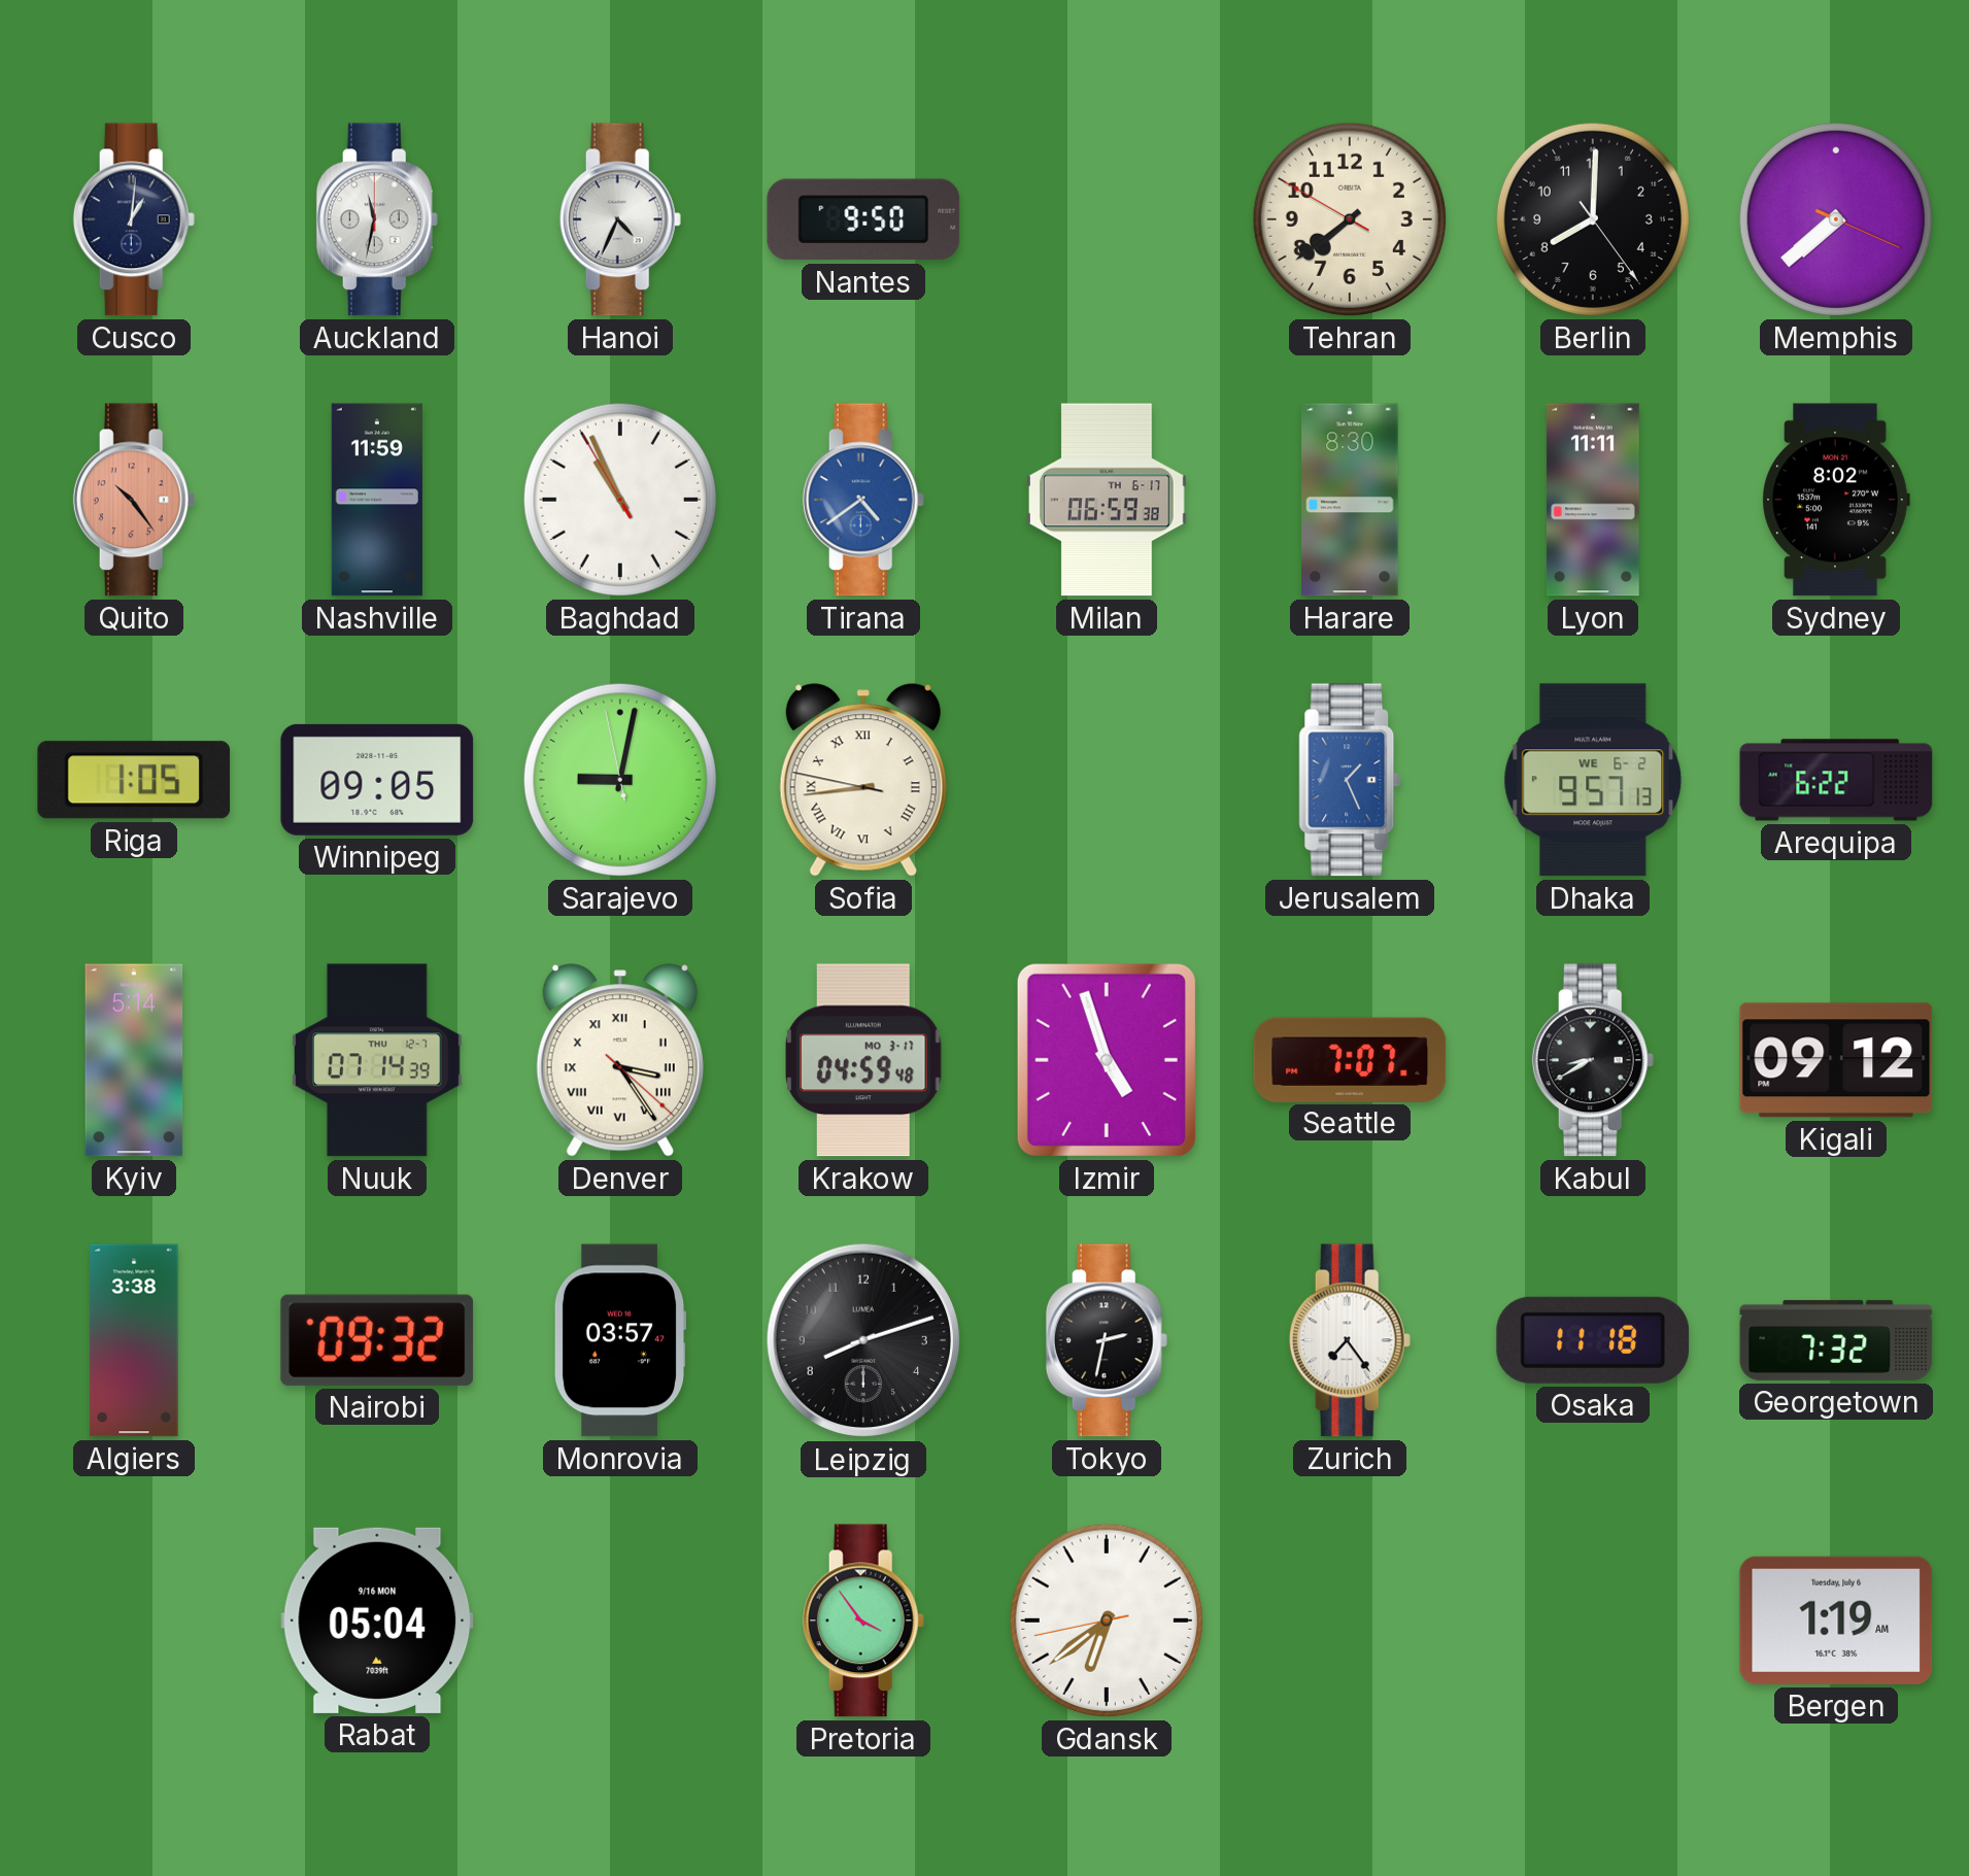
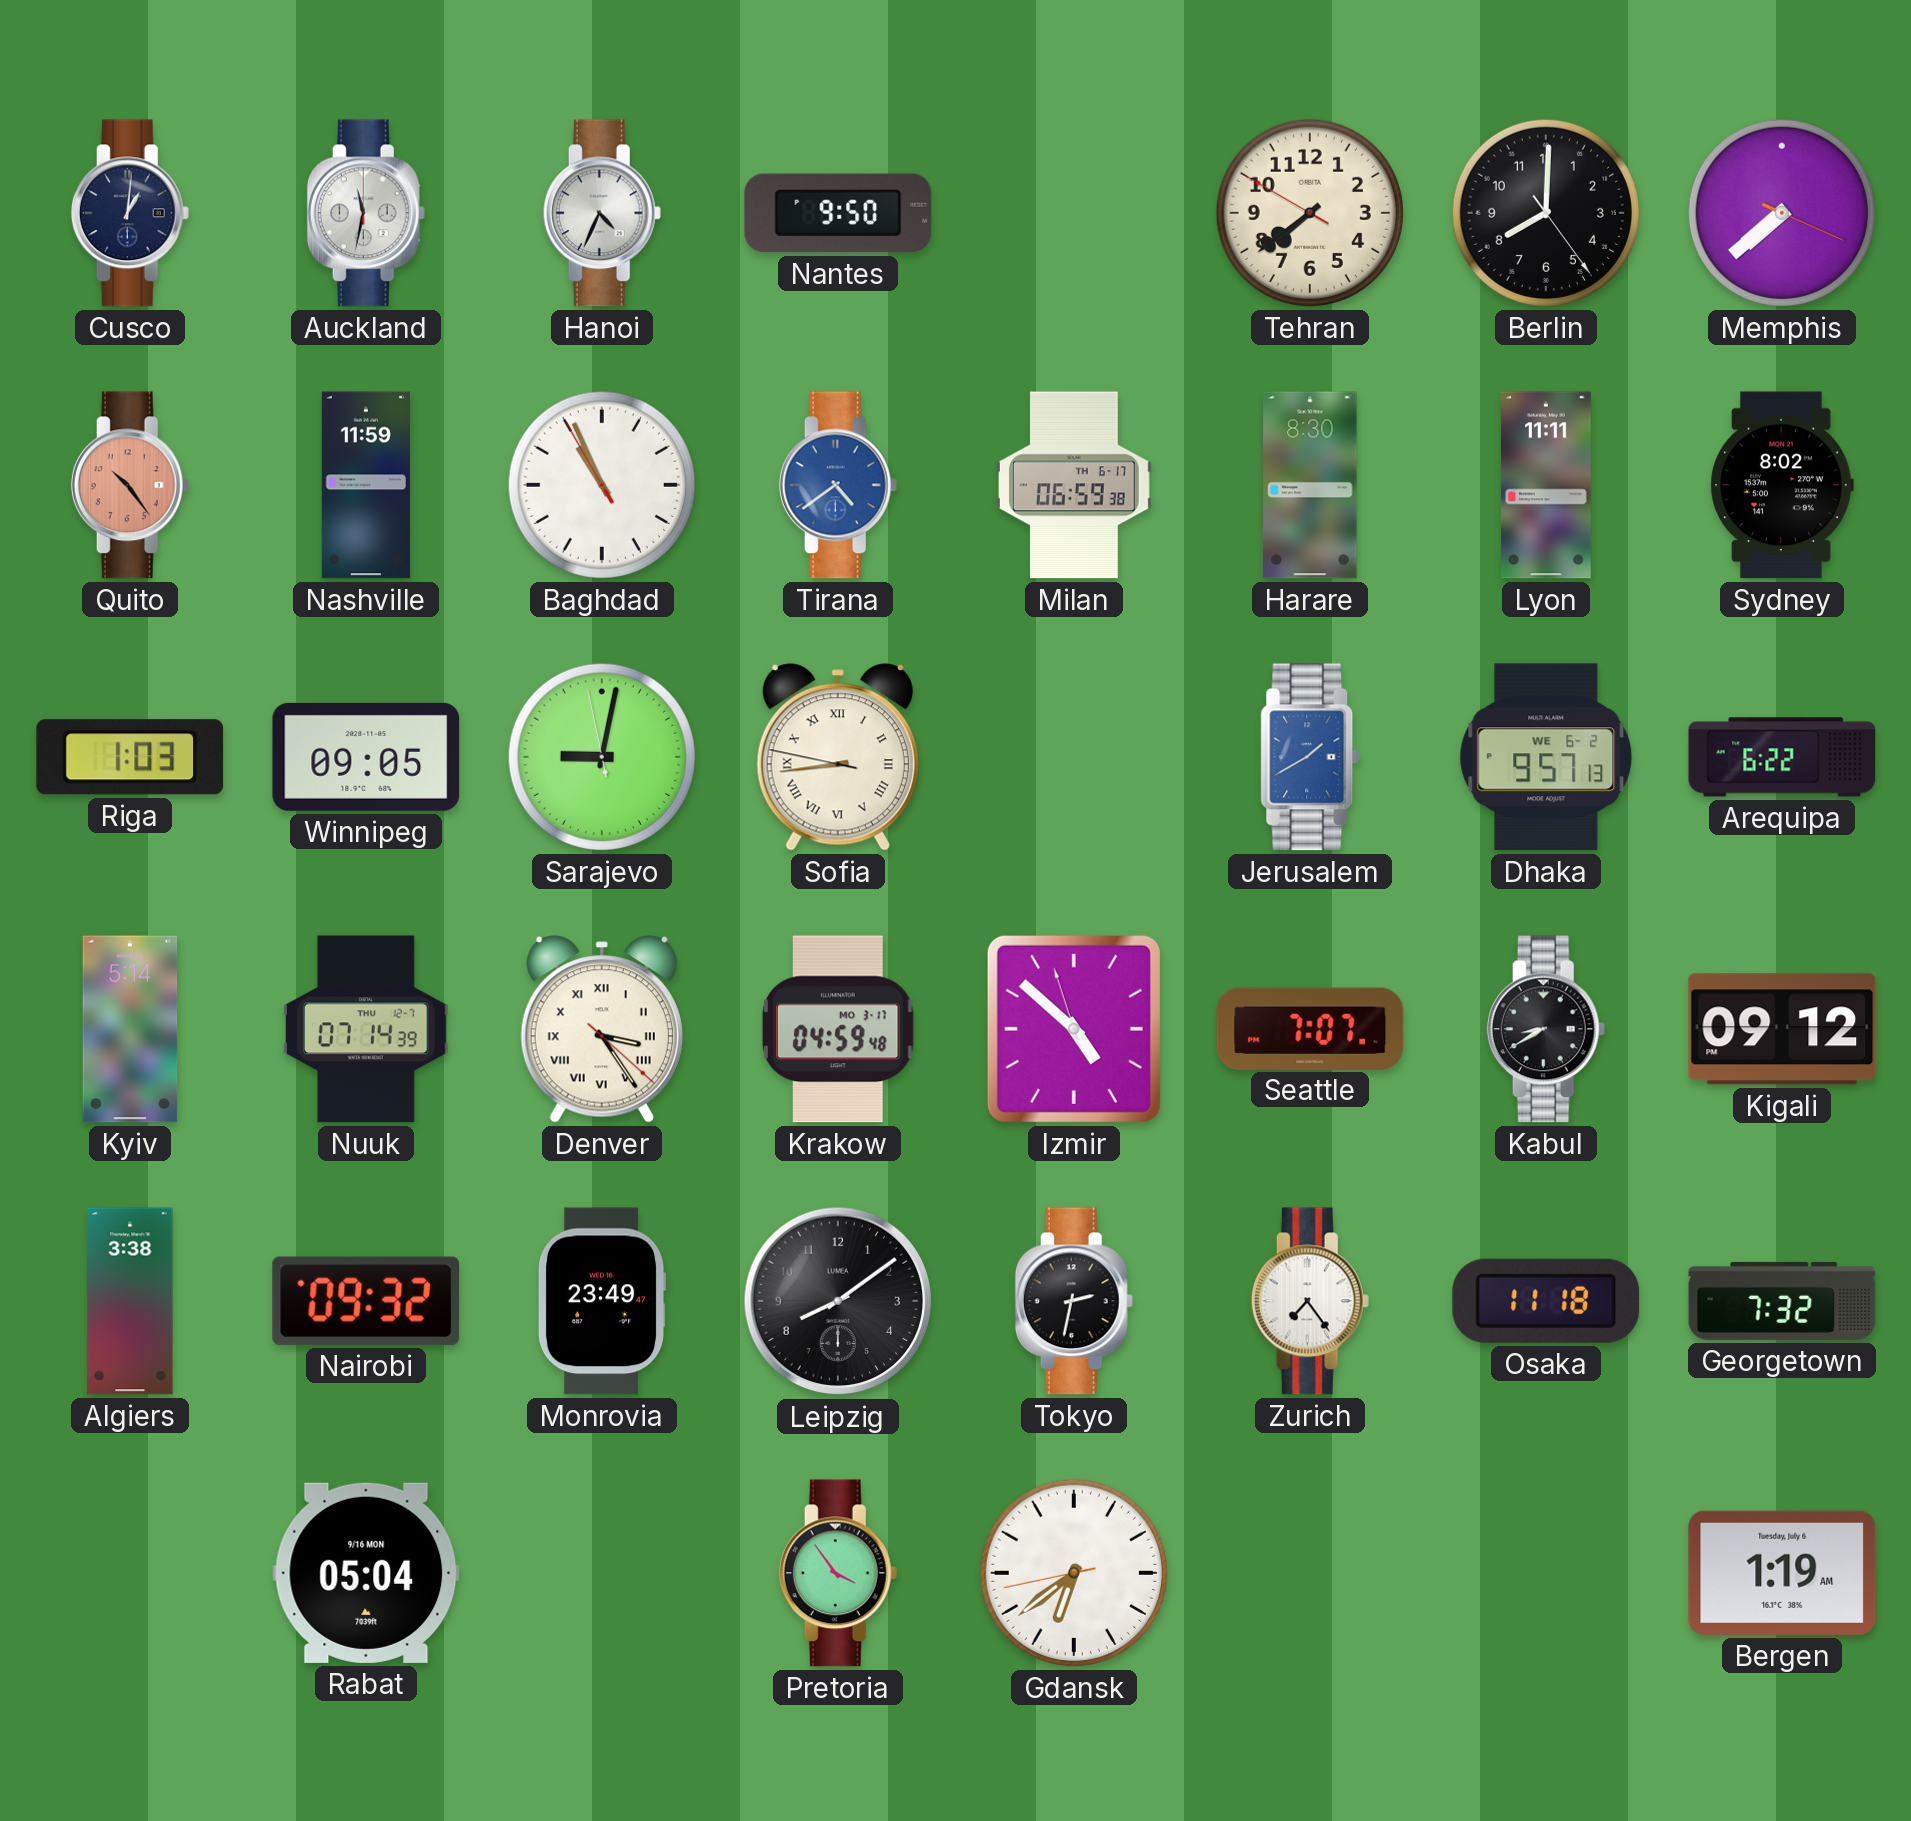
Riga: 1:05 -> 1:03
Jerusalem: 1:26 -> 1:40
Izmir: 4:56 -> 4:51
Monrovia: 03:57 -> 23:49
Leipzig: 8:12 -> 8:09
